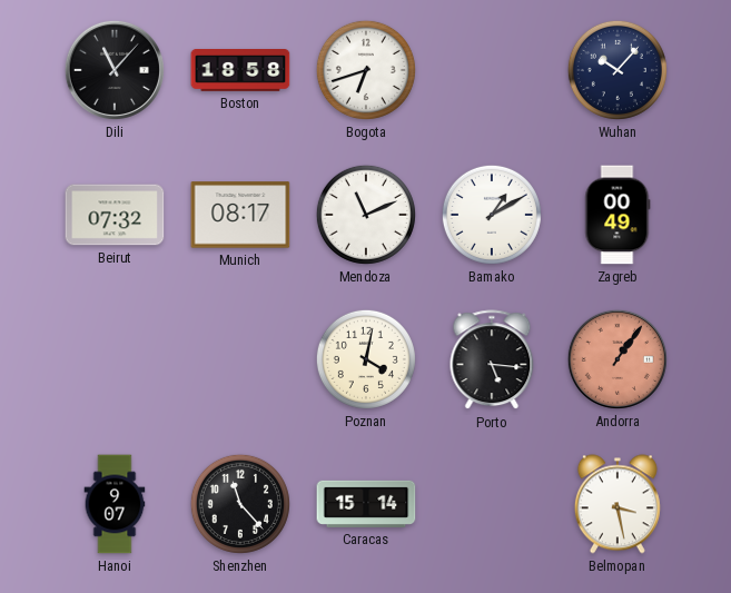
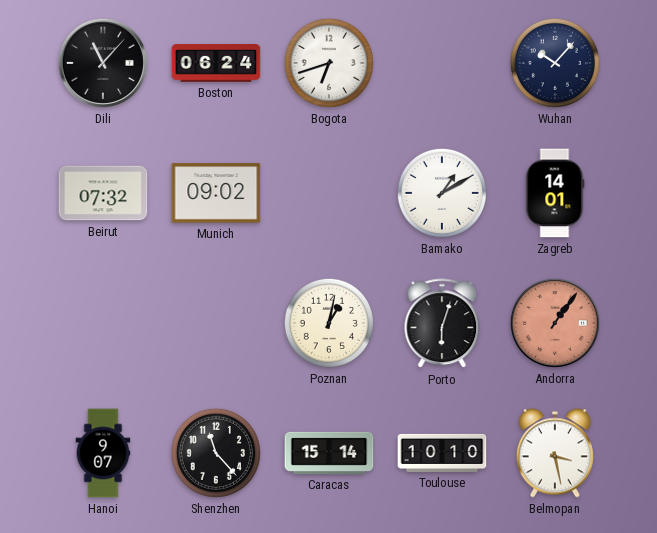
Boston: 18:58 -> 06:24
Munich: 08:17 -> 09:02
Mendoza: 11:11 -> none
Zagreb: 00:49 -> 14:01
Poznan: 4:02 -> 1:02
Porto: 5:16 -> 6:03
Toulouse: none -> 10:10
